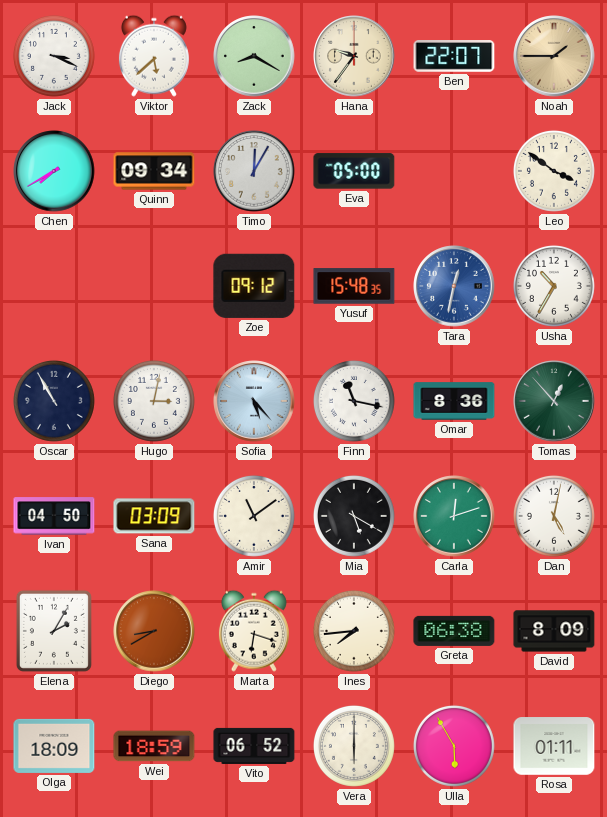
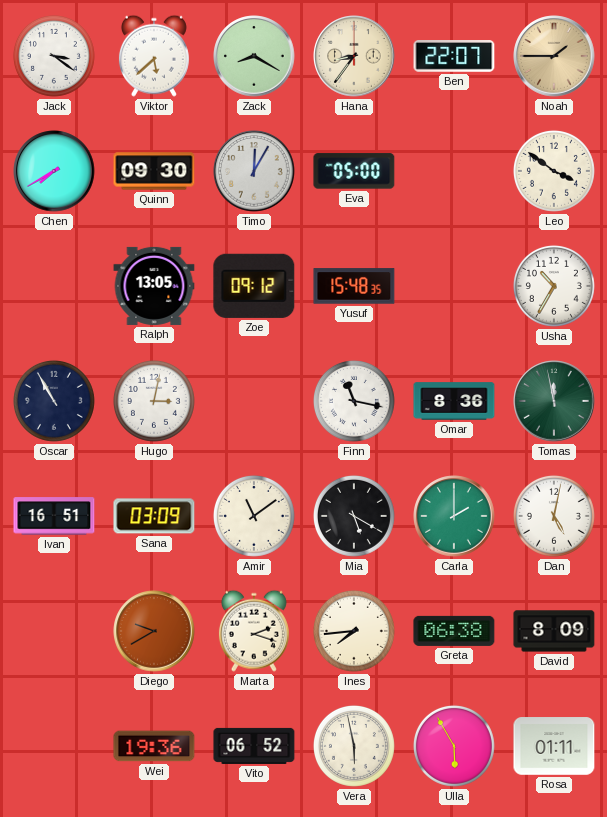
Jack: 3:19 -> 3:21
Hana: 9:36 -> 8:36
Quinn: 09:34 -> 09:30
Ralph: none -> 13:05
Tara: 12:32 -> none
Sofia: 5:23 -> none
Tomas: 12:53 -> 11:58
Ivan: 04:50 -> 16:51
Carla: 12:12 -> 2:00
Elena: 2:05 -> none
Diego: 8:40 -> 9:40
Marta: 6:18 -> 2:18
Olga: 18:09 -> none
Wei: 18:59 -> 19:36
Vera: 6:00 -> 5:58
